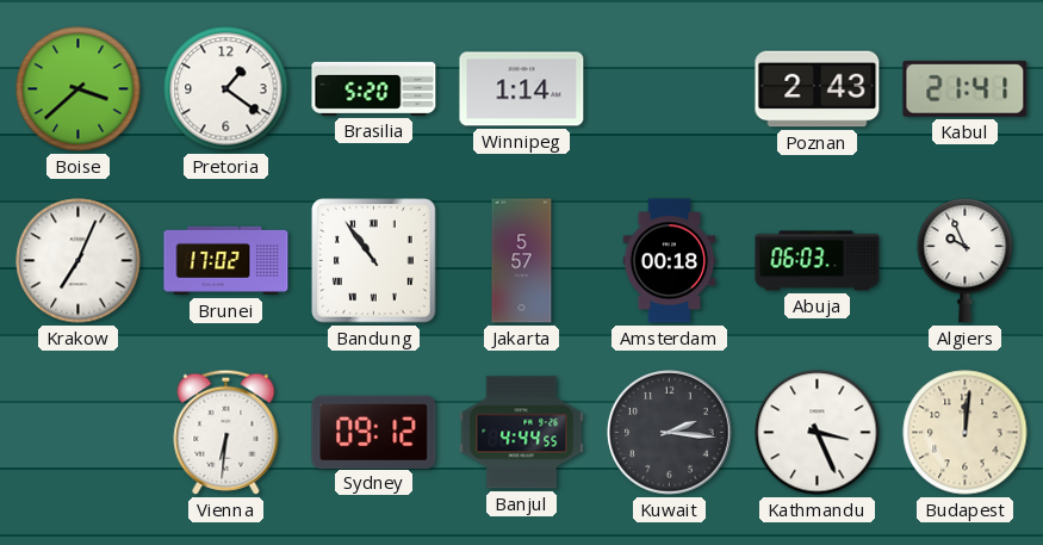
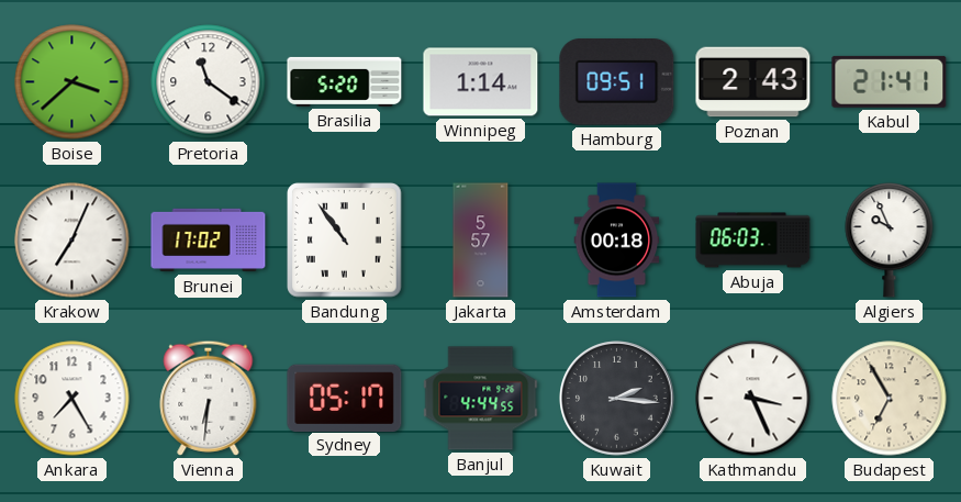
Pretoria: 1:21 -> 11:21
Hamburg: none -> 09:51
Ankara: none -> 7:25
Sydney: 09:12 -> 05:17
Budapest: 12:01 -> 6:55
